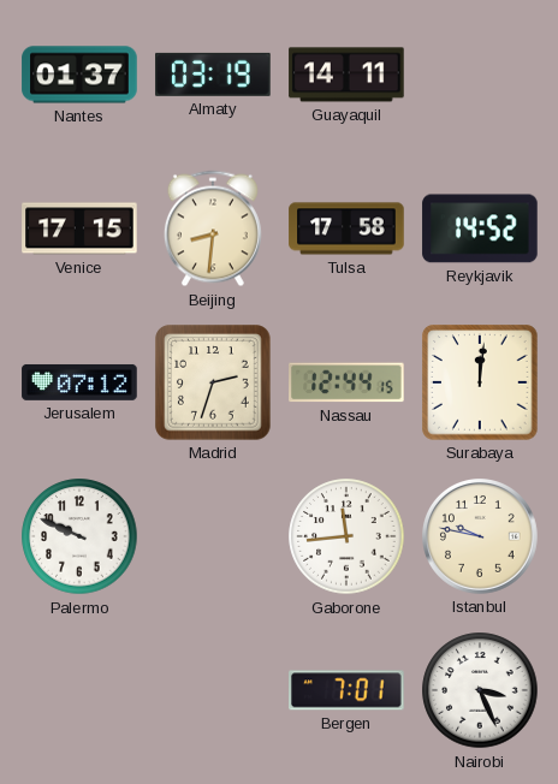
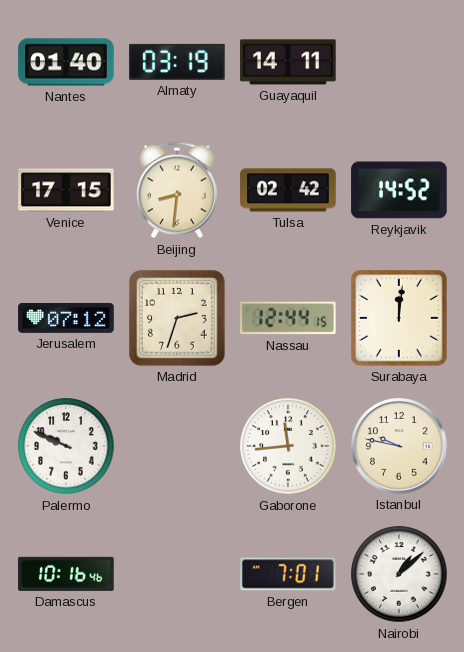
Nantes: 01:37 -> 01:40
Tulsa: 17:58 -> 02:42
Damascus: none -> 10:16
Nairobi: 3:26 -> 1:08
